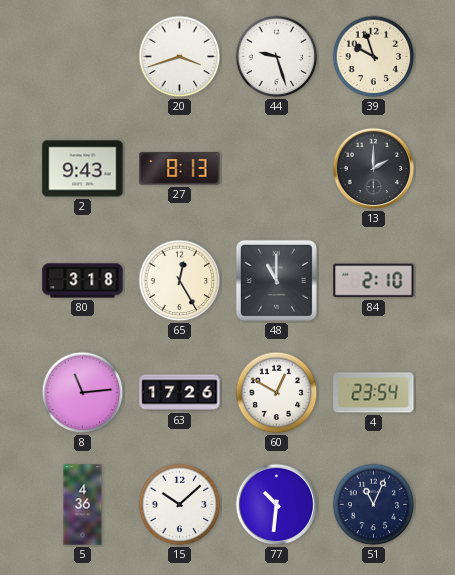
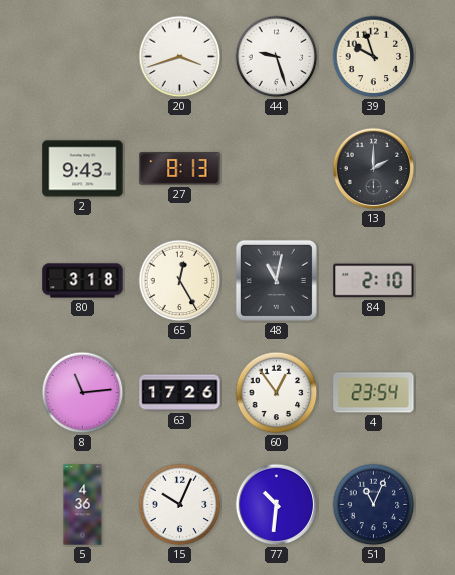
48: 11:00 -> 11:02
60: 12:50 -> 12:54
15: 10:08 -> 10:04
